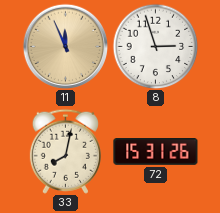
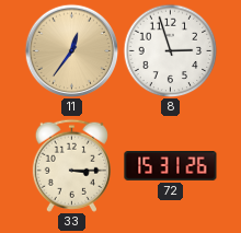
11: 11:56 -> 12:36
33: 8:02 -> 3:15
